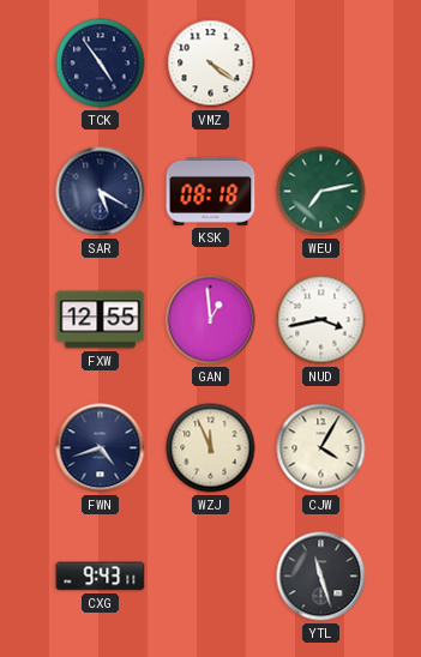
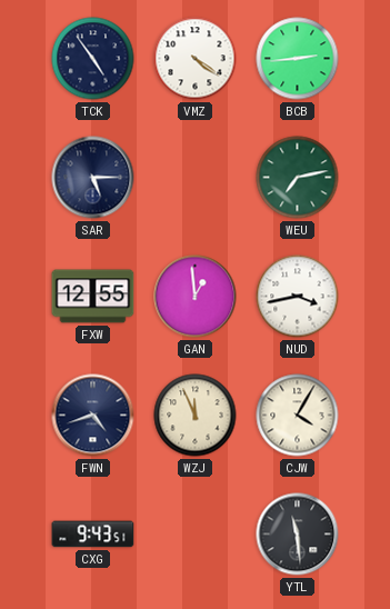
BCB: none -> 2:44
SAR: 5:20 -> 5:15
KSK: 08:18 -> none
CXG: 9:43:11 -> 9:43:51
YTL: 11:27 -> 11:29
